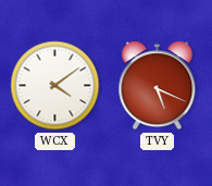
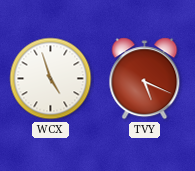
WCX: 4:09 -> 4:57
